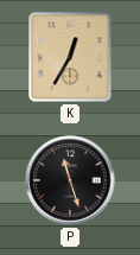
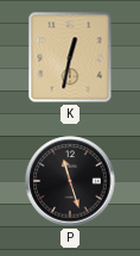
K: 12:35 -> 12:32
